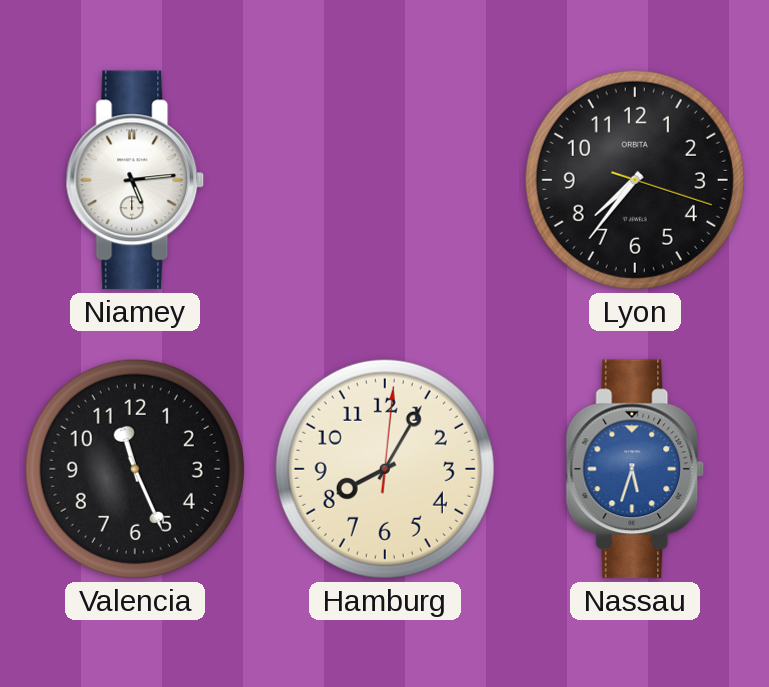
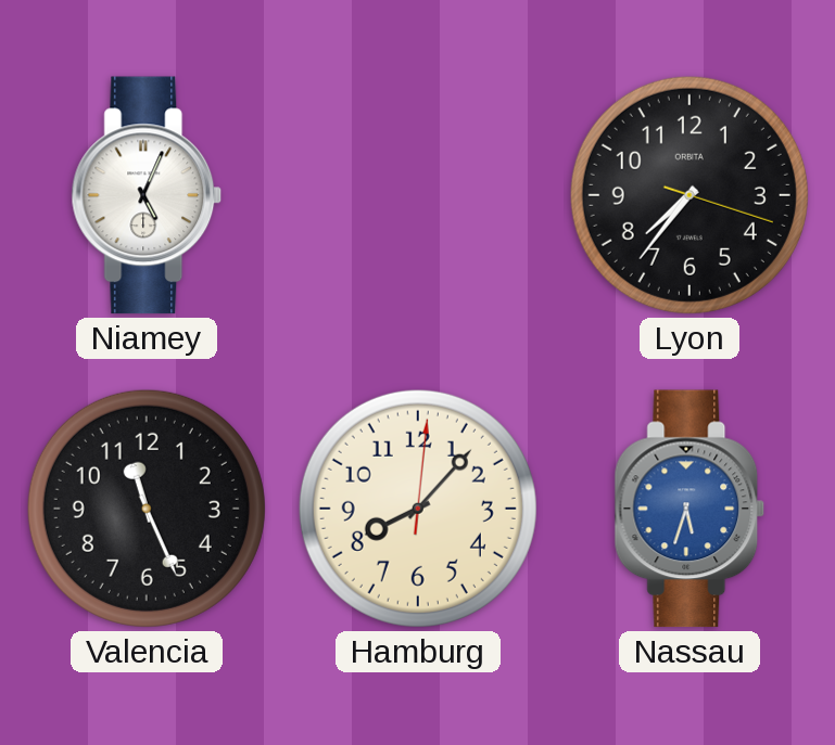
Niamey: 5:14 -> 5:04
Hamburg: 8:05 -> 8:07
